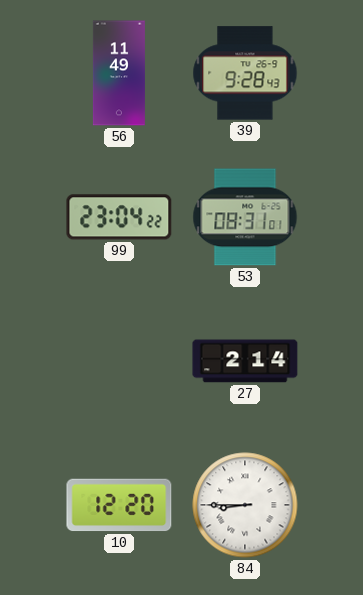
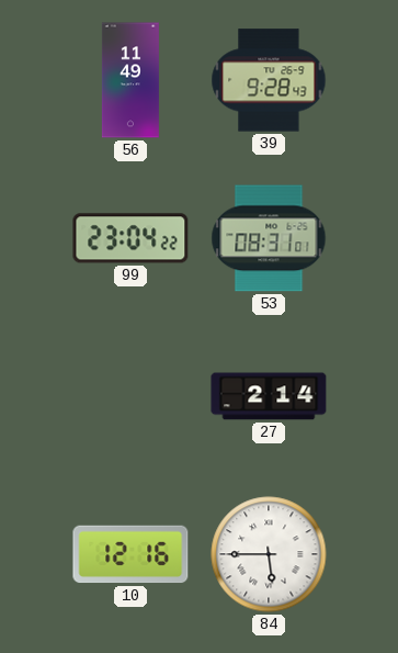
10: 12:20 -> 12:16
84: 8:45 -> 5:45
